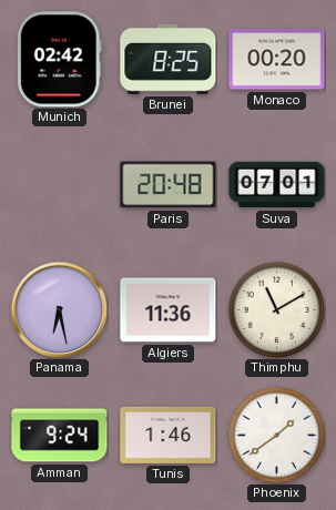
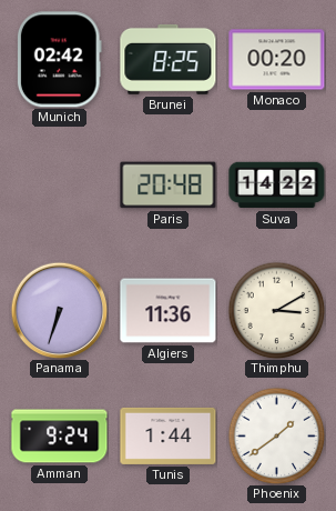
Suva: 07:01 -> 14:22
Panama: 6:28 -> 6:33
Thimphu: 11:10 -> 3:10
Tunis: 1:46 -> 1:44
